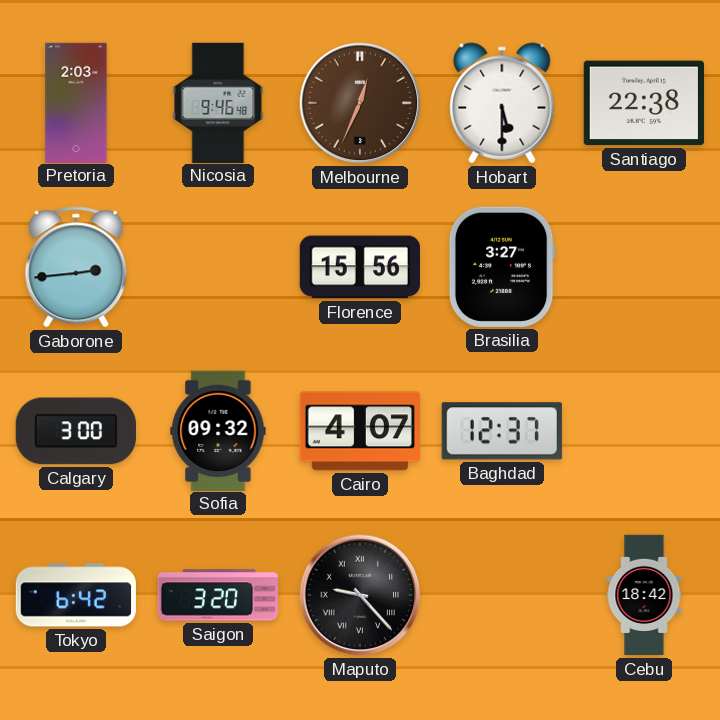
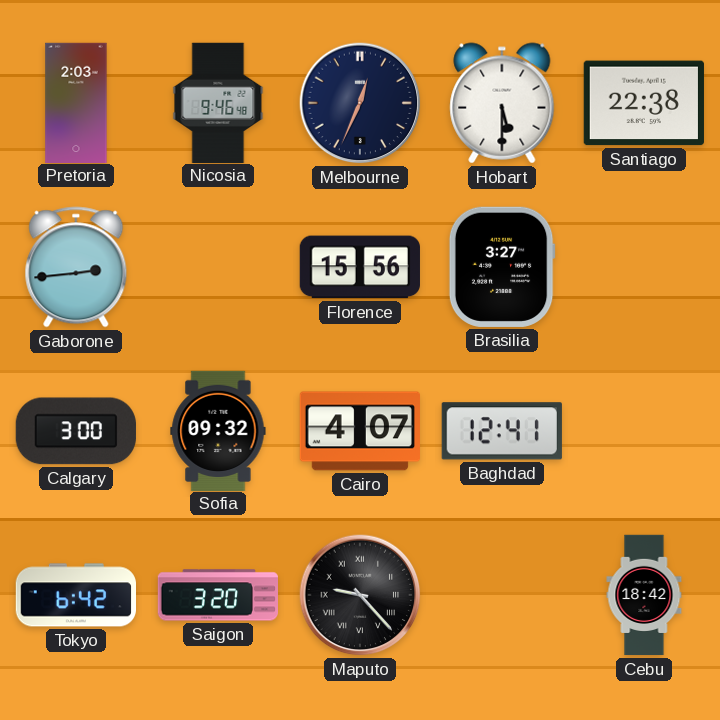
Melbourne dial: brown -> navy
Baghdad: 12:37 -> 12:41
